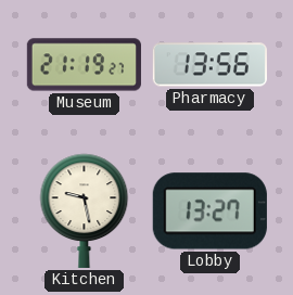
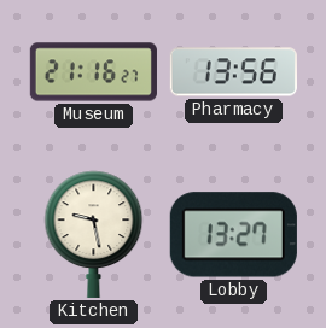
Museum: 21:19 -> 21:16
